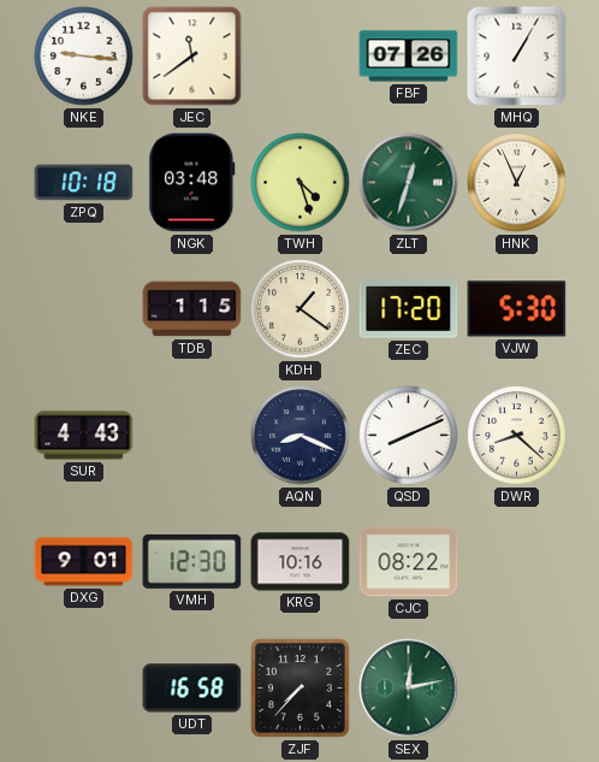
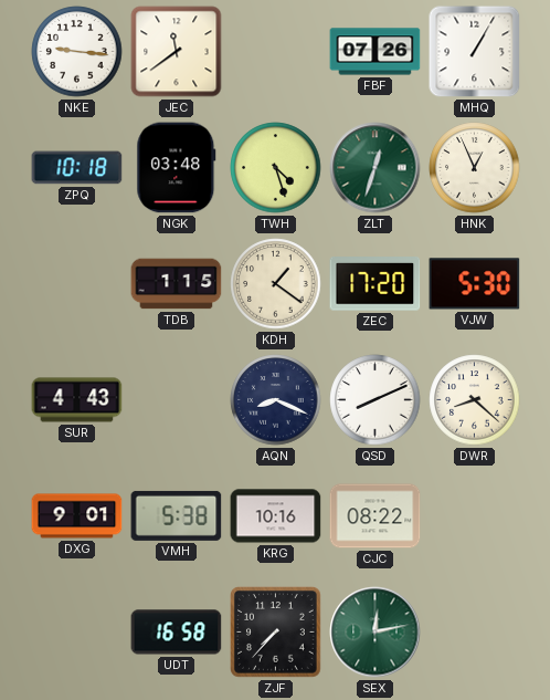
VMH: 12:30 -> 5:38
